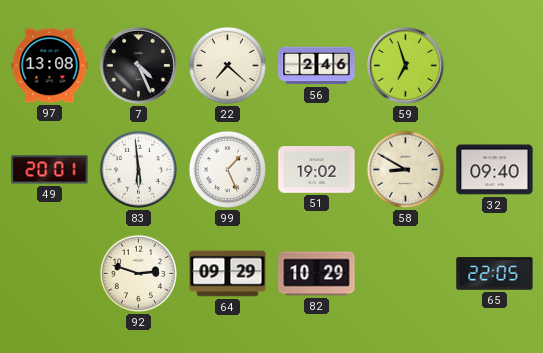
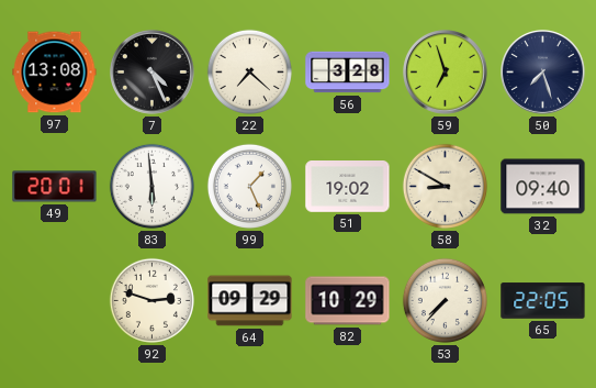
56: 2:46 -> 3:28
50: none -> 7:27
53: none -> 7:37
